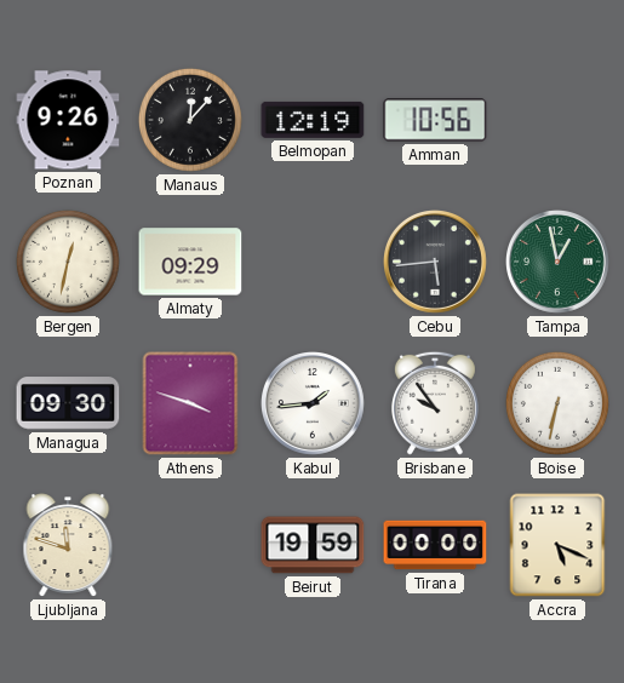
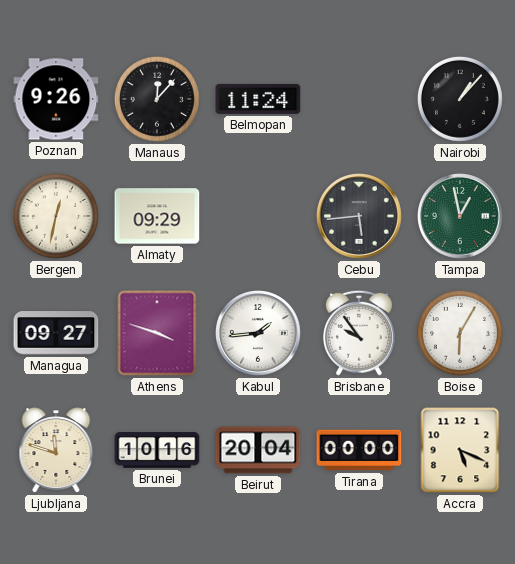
Belmopan: 12:19 -> 11:24
Amman: 10:56 -> none
Nairobi: none -> 1:07
Managua: 09:30 -> 09:27
Boise: 6:32 -> 6:05
Brunei: none -> 10:16
Beirut: 19:59 -> 20:04
